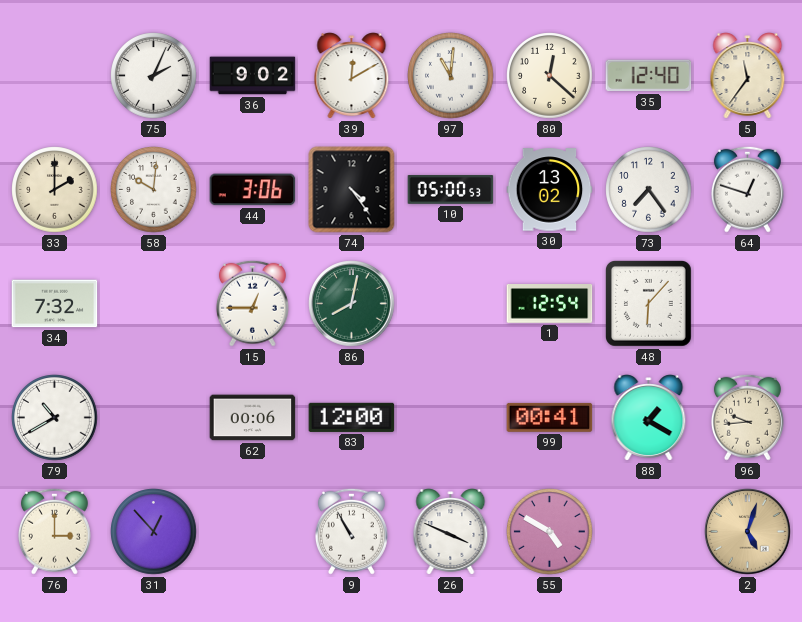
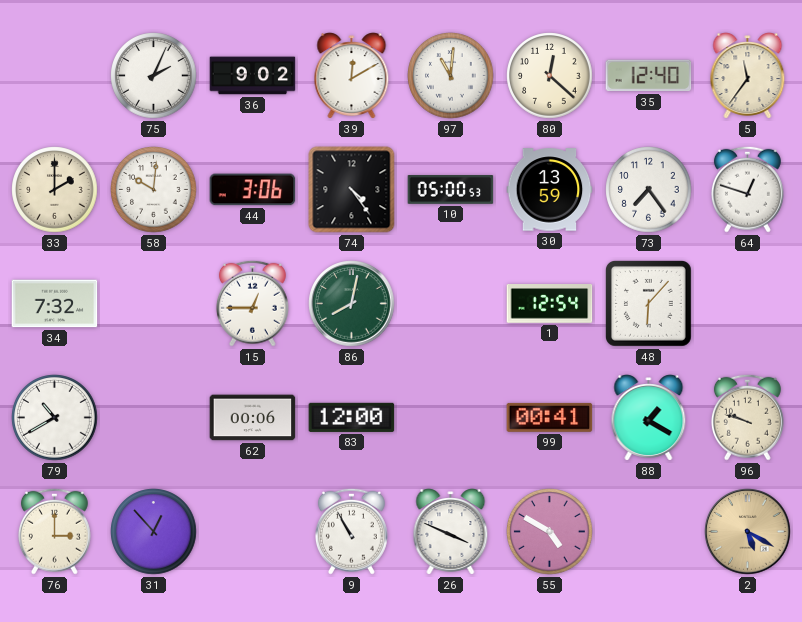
30: 13:02 -> 13:59
96: 9:44 -> 9:48
2: 5:03 -> 5:20
